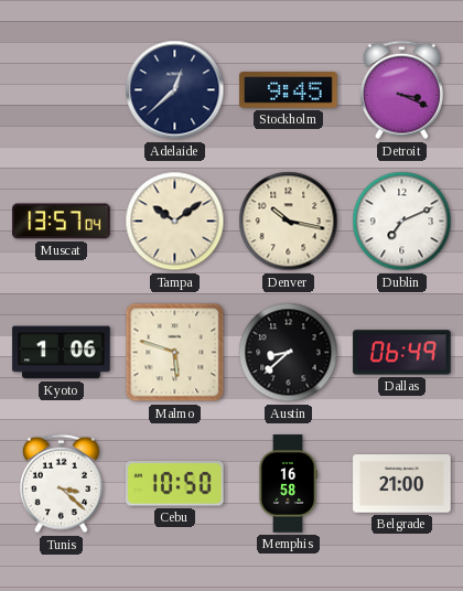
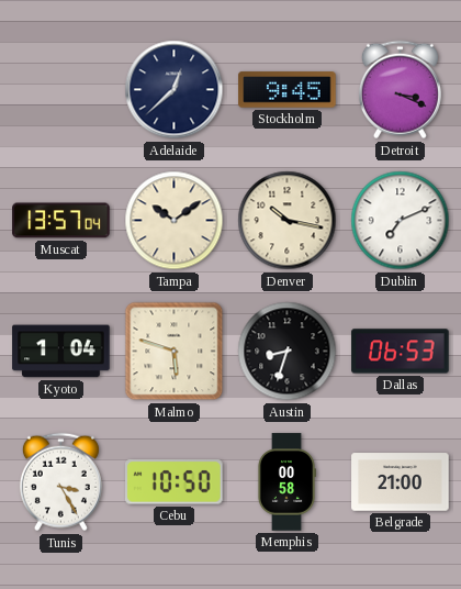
Kyoto: 1:06 -> 1:04
Austin: 8:38 -> 8:33
Dallas: 06:49 -> 06:53
Tunis: 3:22 -> 3:25
Memphis: 16:58 -> 00:58
